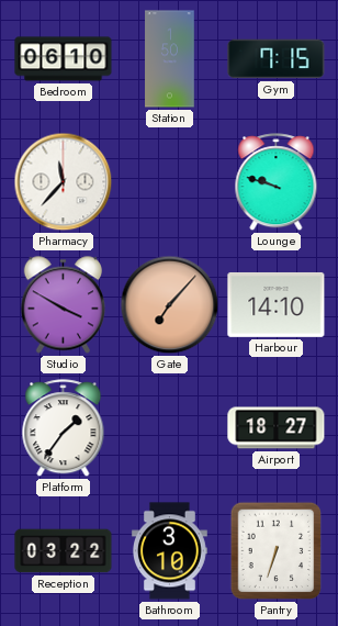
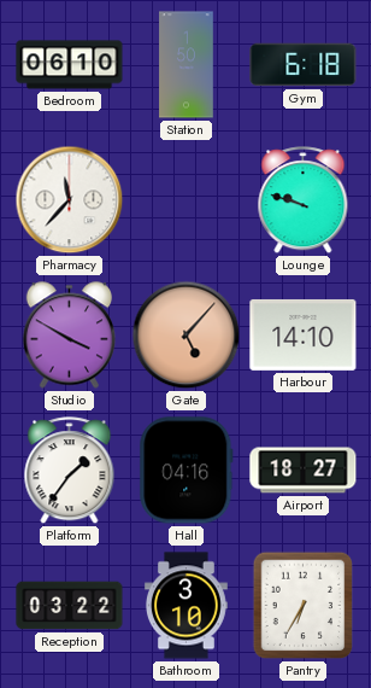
Gym: 7:15 -> 6:18
Gate: 7:07 -> 5:07
Hall: none -> 04:16
Pantry: 6:33 -> 6:35
